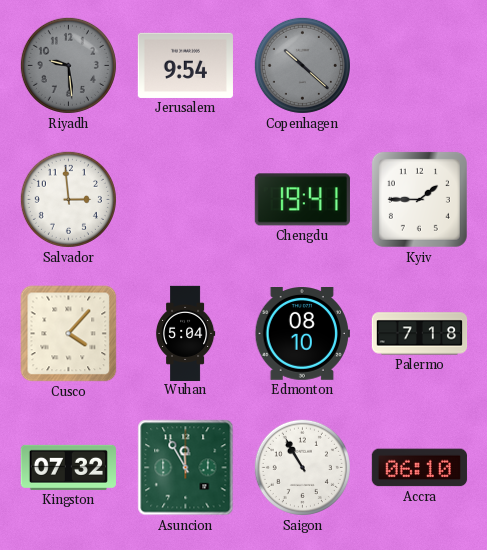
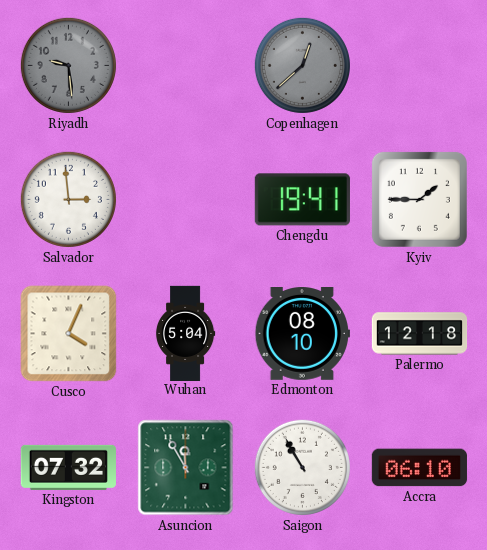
Jerusalem: 9:54 -> none
Copenhagen: 10:22 -> 12:38
Cusco: 4:07 -> 4:04
Palermo: 7:18 -> 12:18
